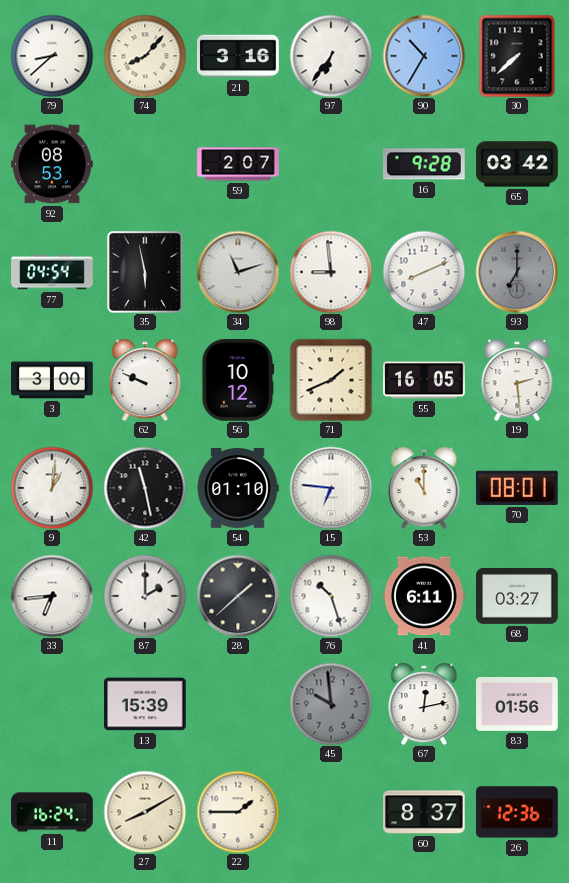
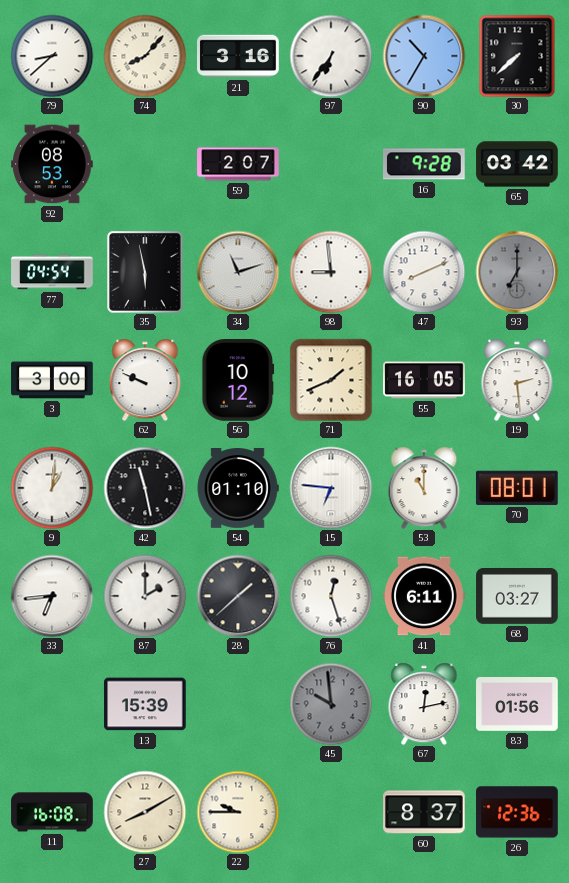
76: 10:27 -> 12:27
11: 16:24 -> 16:08
22: 1:45 -> 9:45
